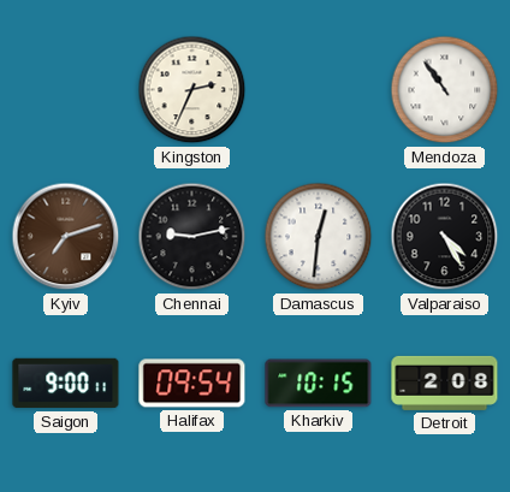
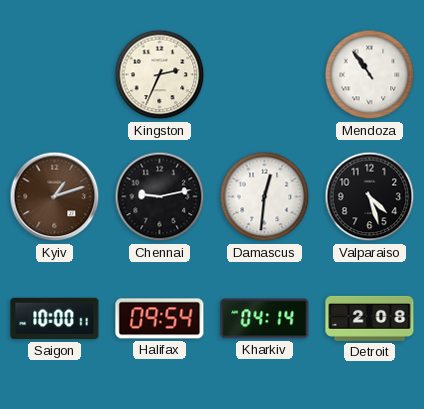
Kyiv: 7:12 -> 1:12
Valparaiso: 4:25 -> 4:27
Saigon: 9:00 -> 10:00
Kharkiv: 10:15 -> 04:14
